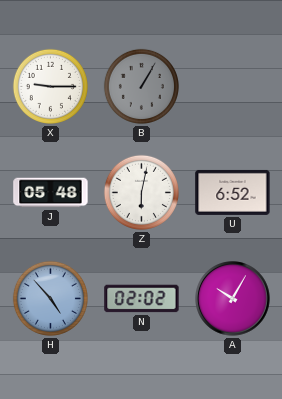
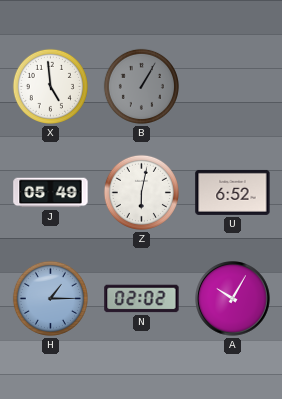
X: 9:15 -> 4:59
J: 05:48 -> 05:49
H: 4:53 -> 1:15
